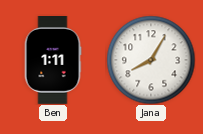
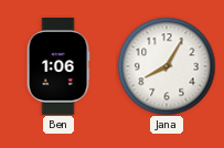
Ben: 1:11 -> 1:06
